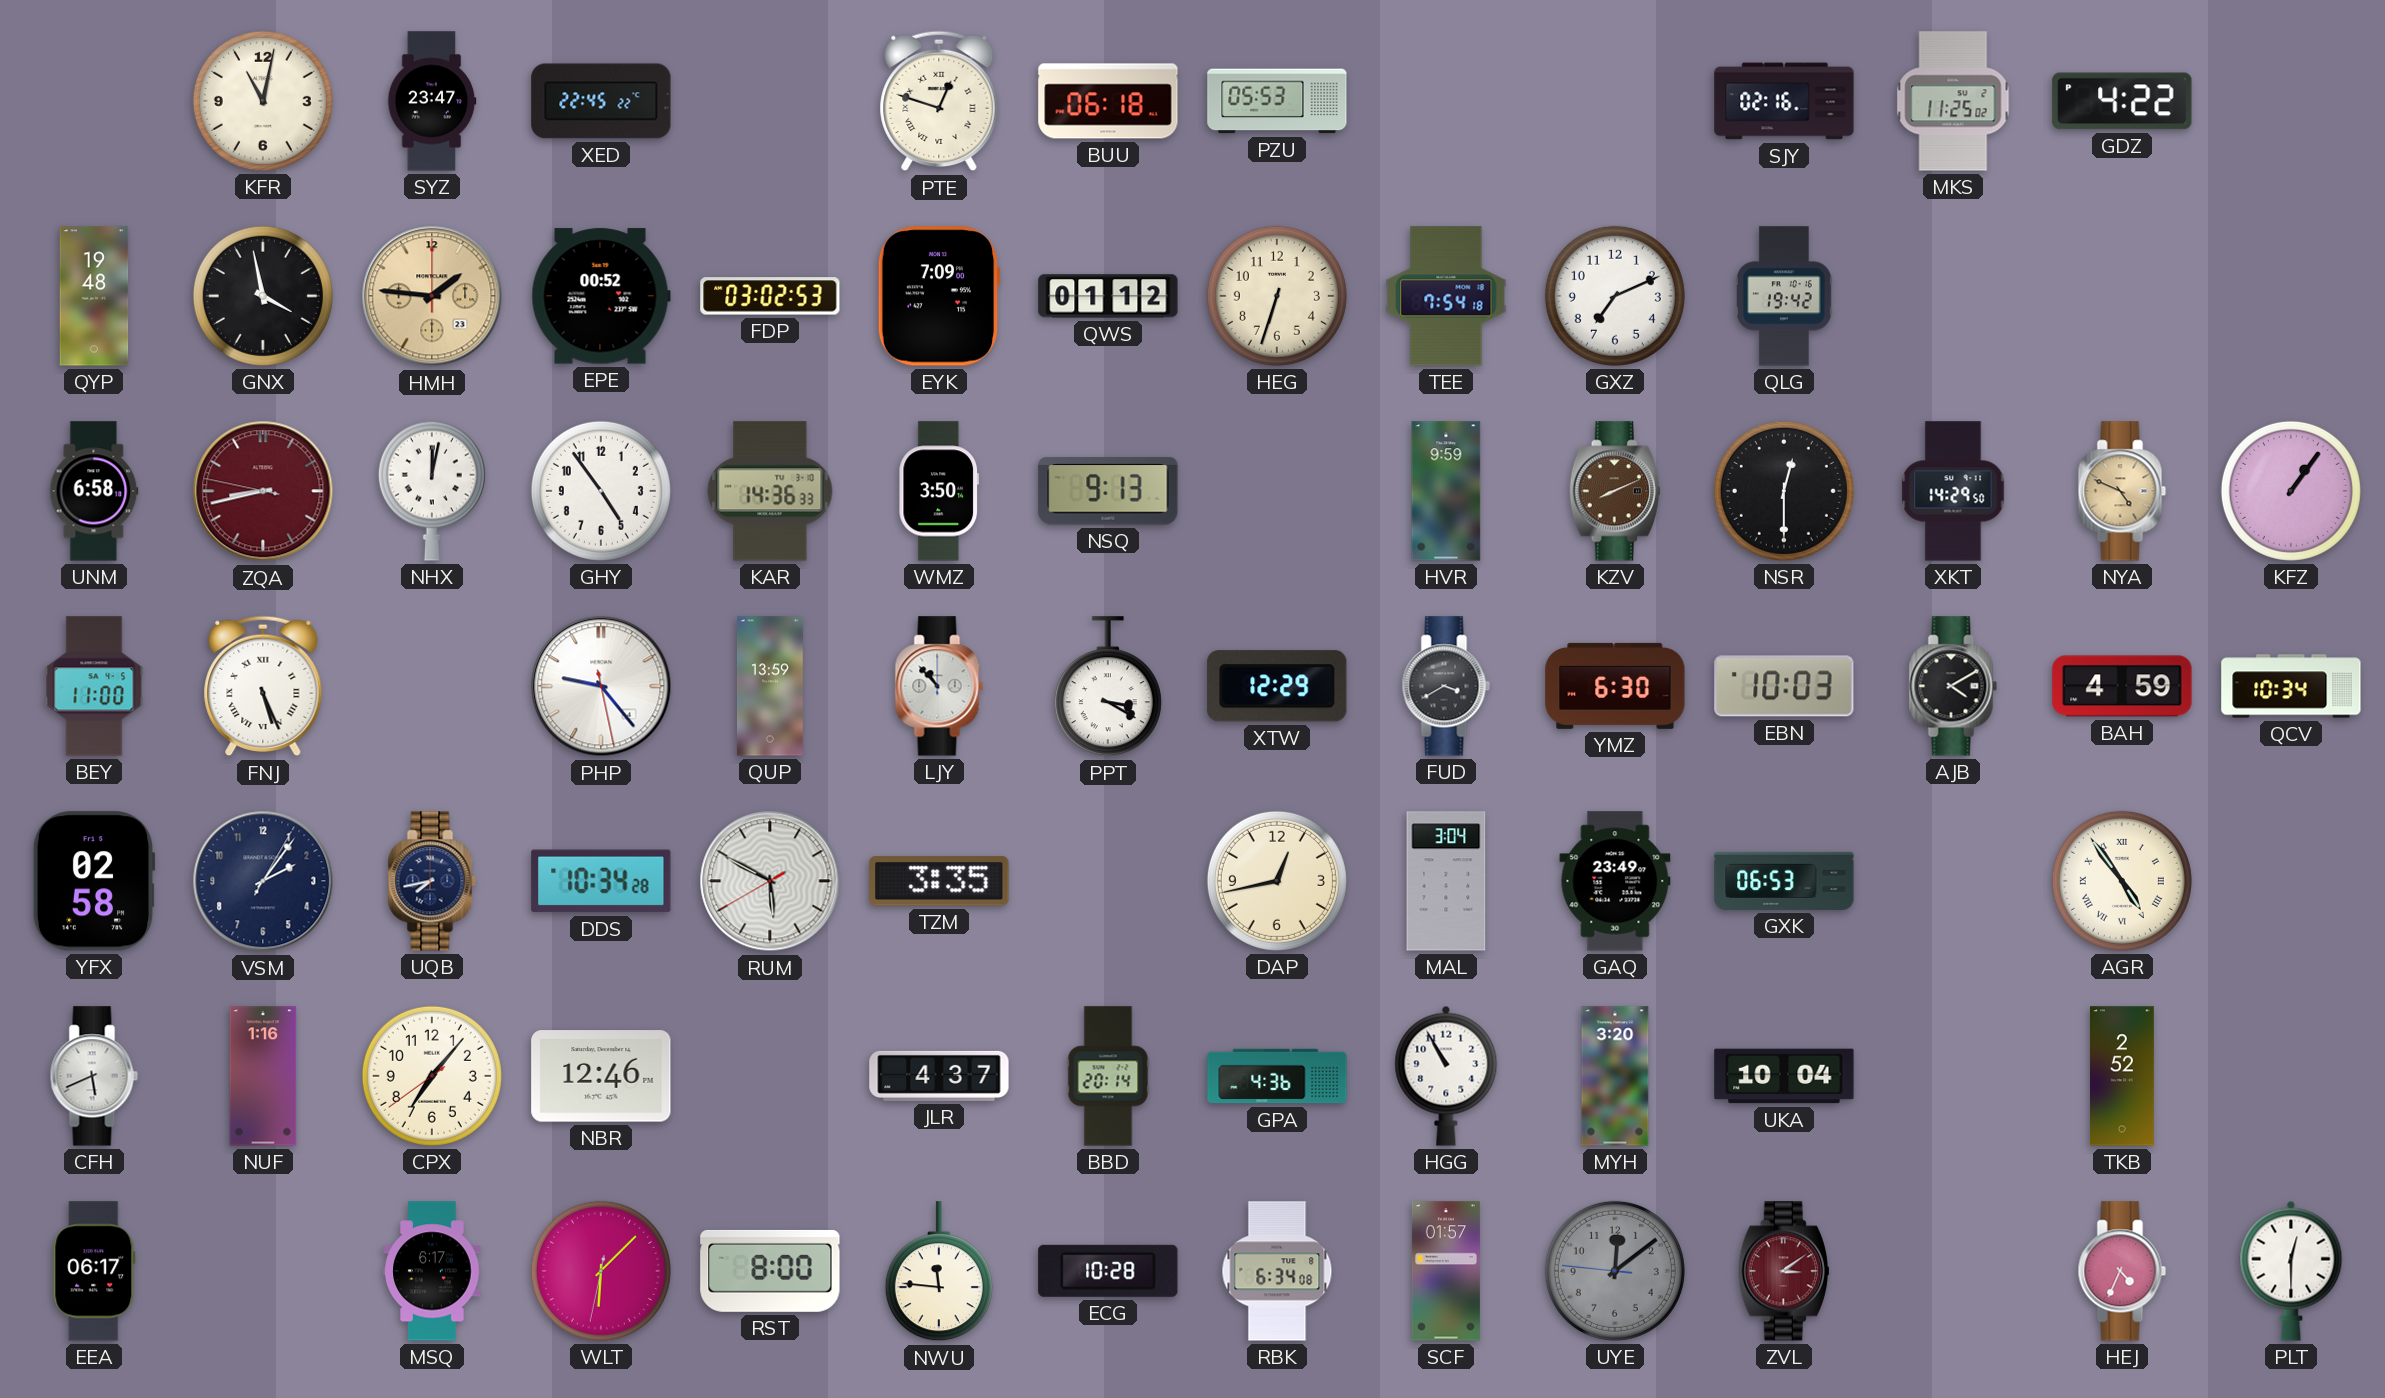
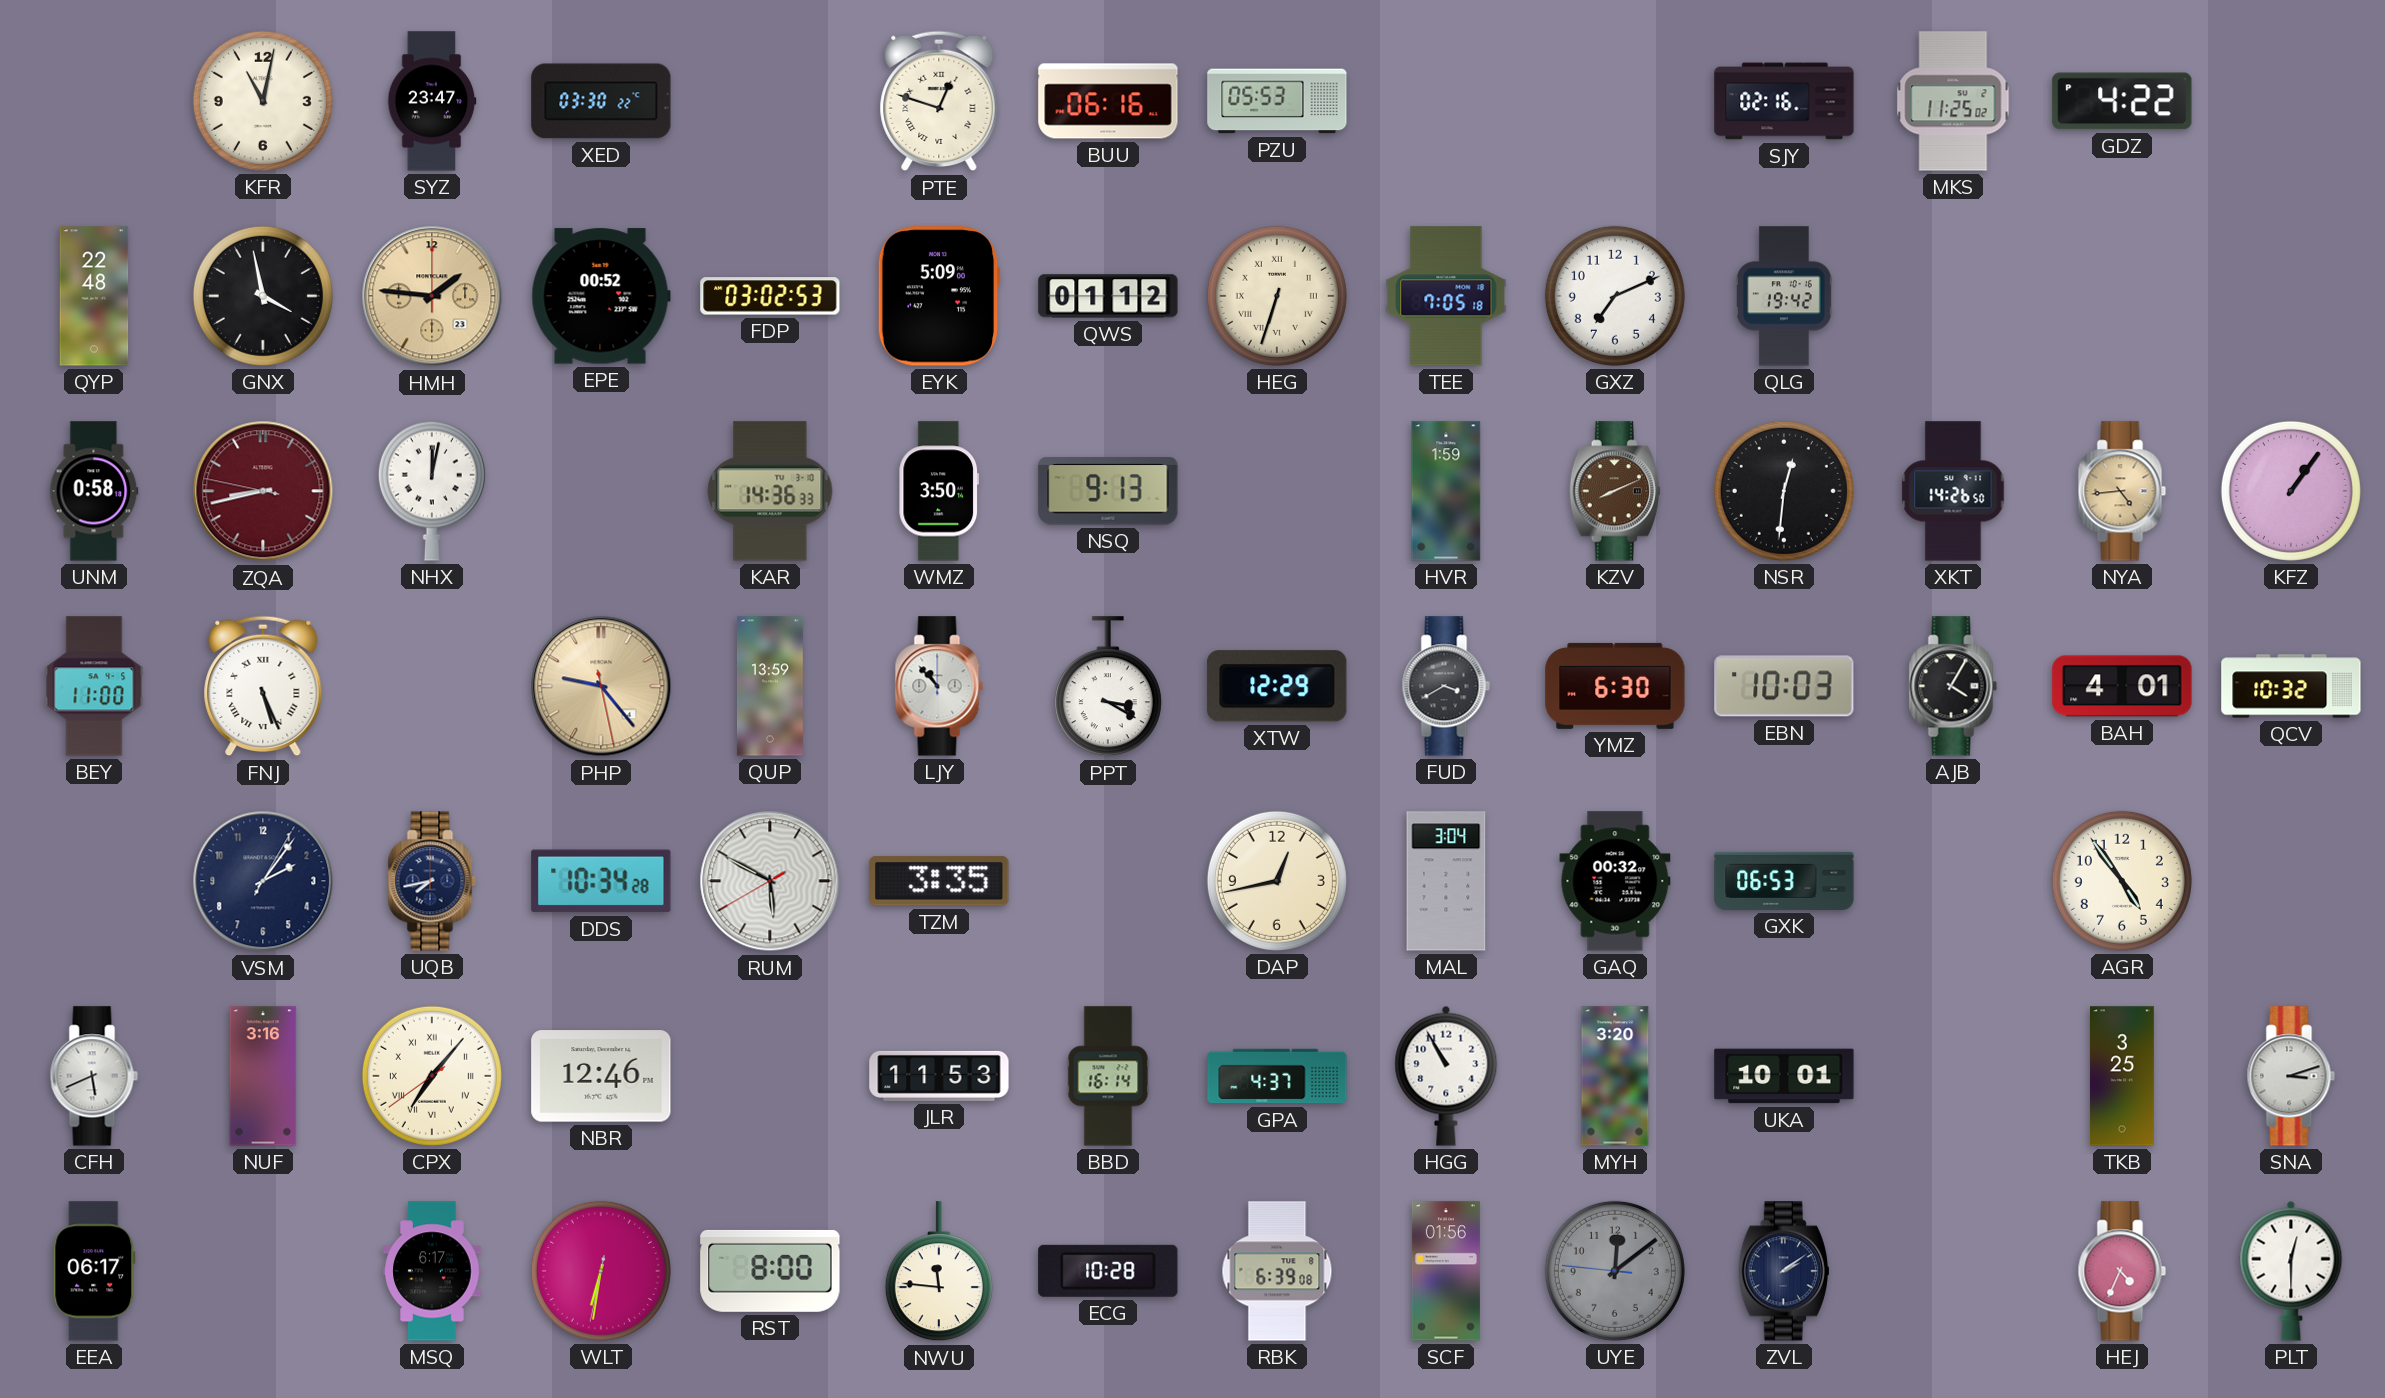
XED: 22:45 -> 03:30
BUU: 06:18 -> 06:16
QYP: 19:48 -> 22:48
EYK: 7:09 -> 5:09
HEG numerals: Arabic -> Roman
TEE: 7:54 -> 7:05
UNM: 6:58 -> 0:58
GHY: 4:54 -> none
HVR: 9:59 -> 1:59
NSR: 12:30 -> 12:31
XKT: 14:29 -> 14:26
NYA: 4:49 -> 4:44
PHP dial: white -> champagne
AJB: 4:10 -> 4:05
BAH: 4:59 -> 4:01
QCV: 10:34 -> 10:32
YFX: 02:58 -> none
GAQ: 23:49 -> 00:32
AGR numerals: Roman -> Arabic
NUF: 1:16 -> 3:16
CPX numerals: Arabic -> Roman
JLR: 4:37 -> 11:53
BBD: 20:14 -> 16:14
GPA: 4:36 -> 4:37
UKA: 10:04 -> 10:01
TKB: 2:52 -> 3:25
SNA: none -> 3:12
WLT: 6:07 -> 6:31
RBK: 6:34 -> 6:39
SCF: 01:57 -> 01:56
ZVL: 3:09 -> 2:09
ZVL dial: burgundy -> navy
